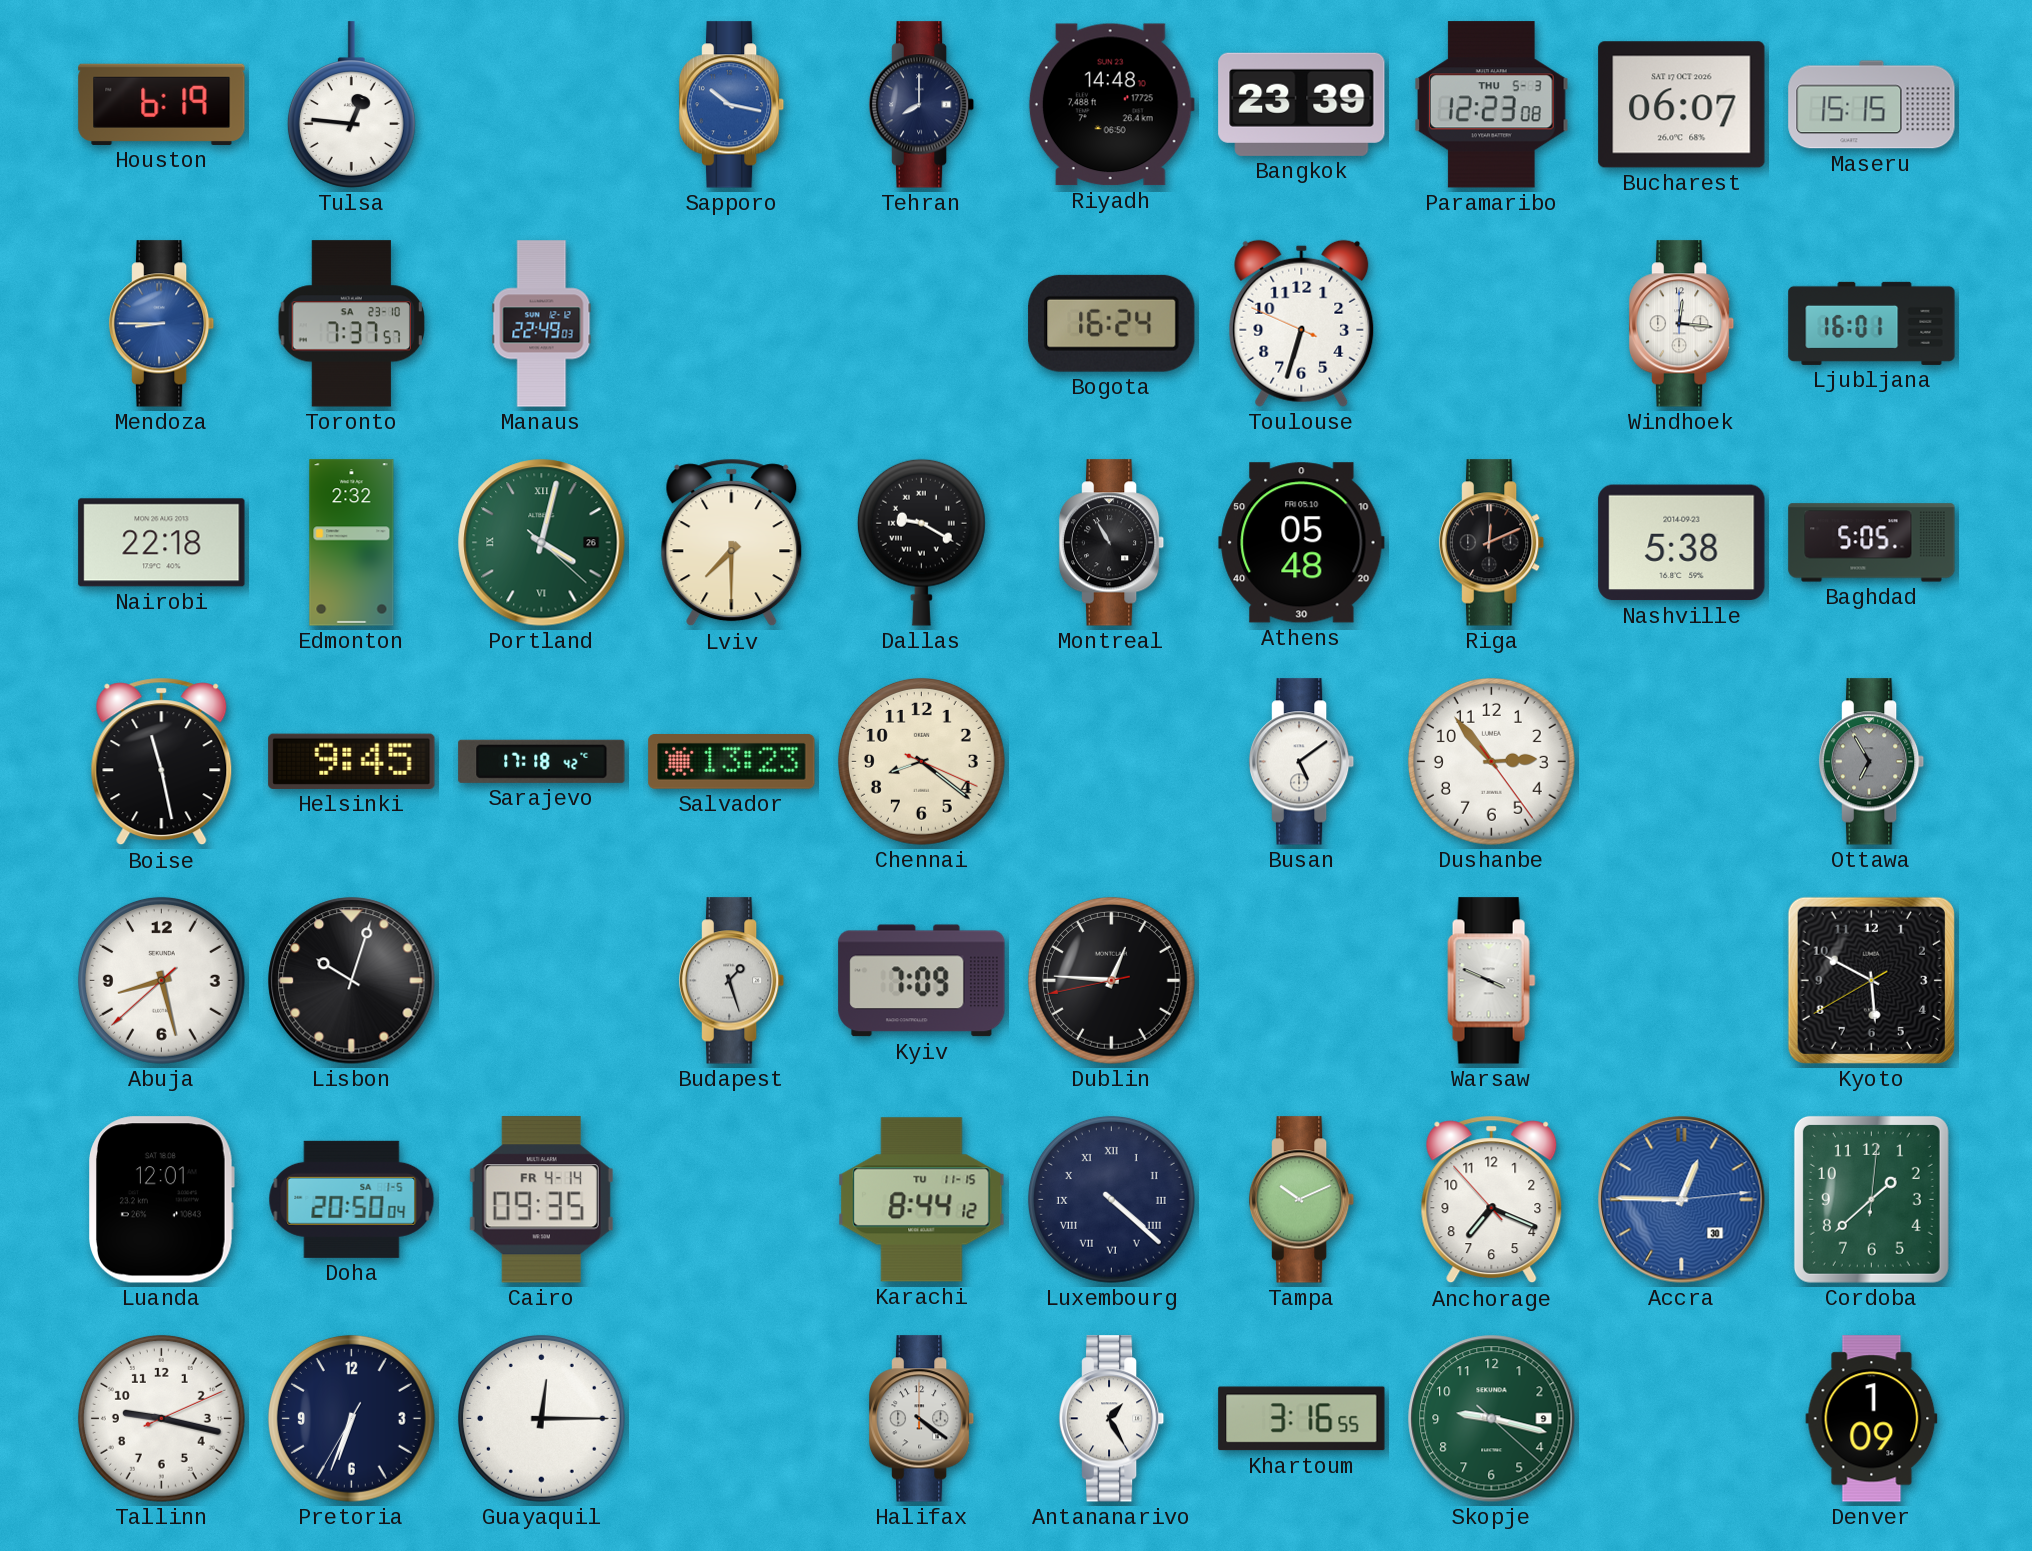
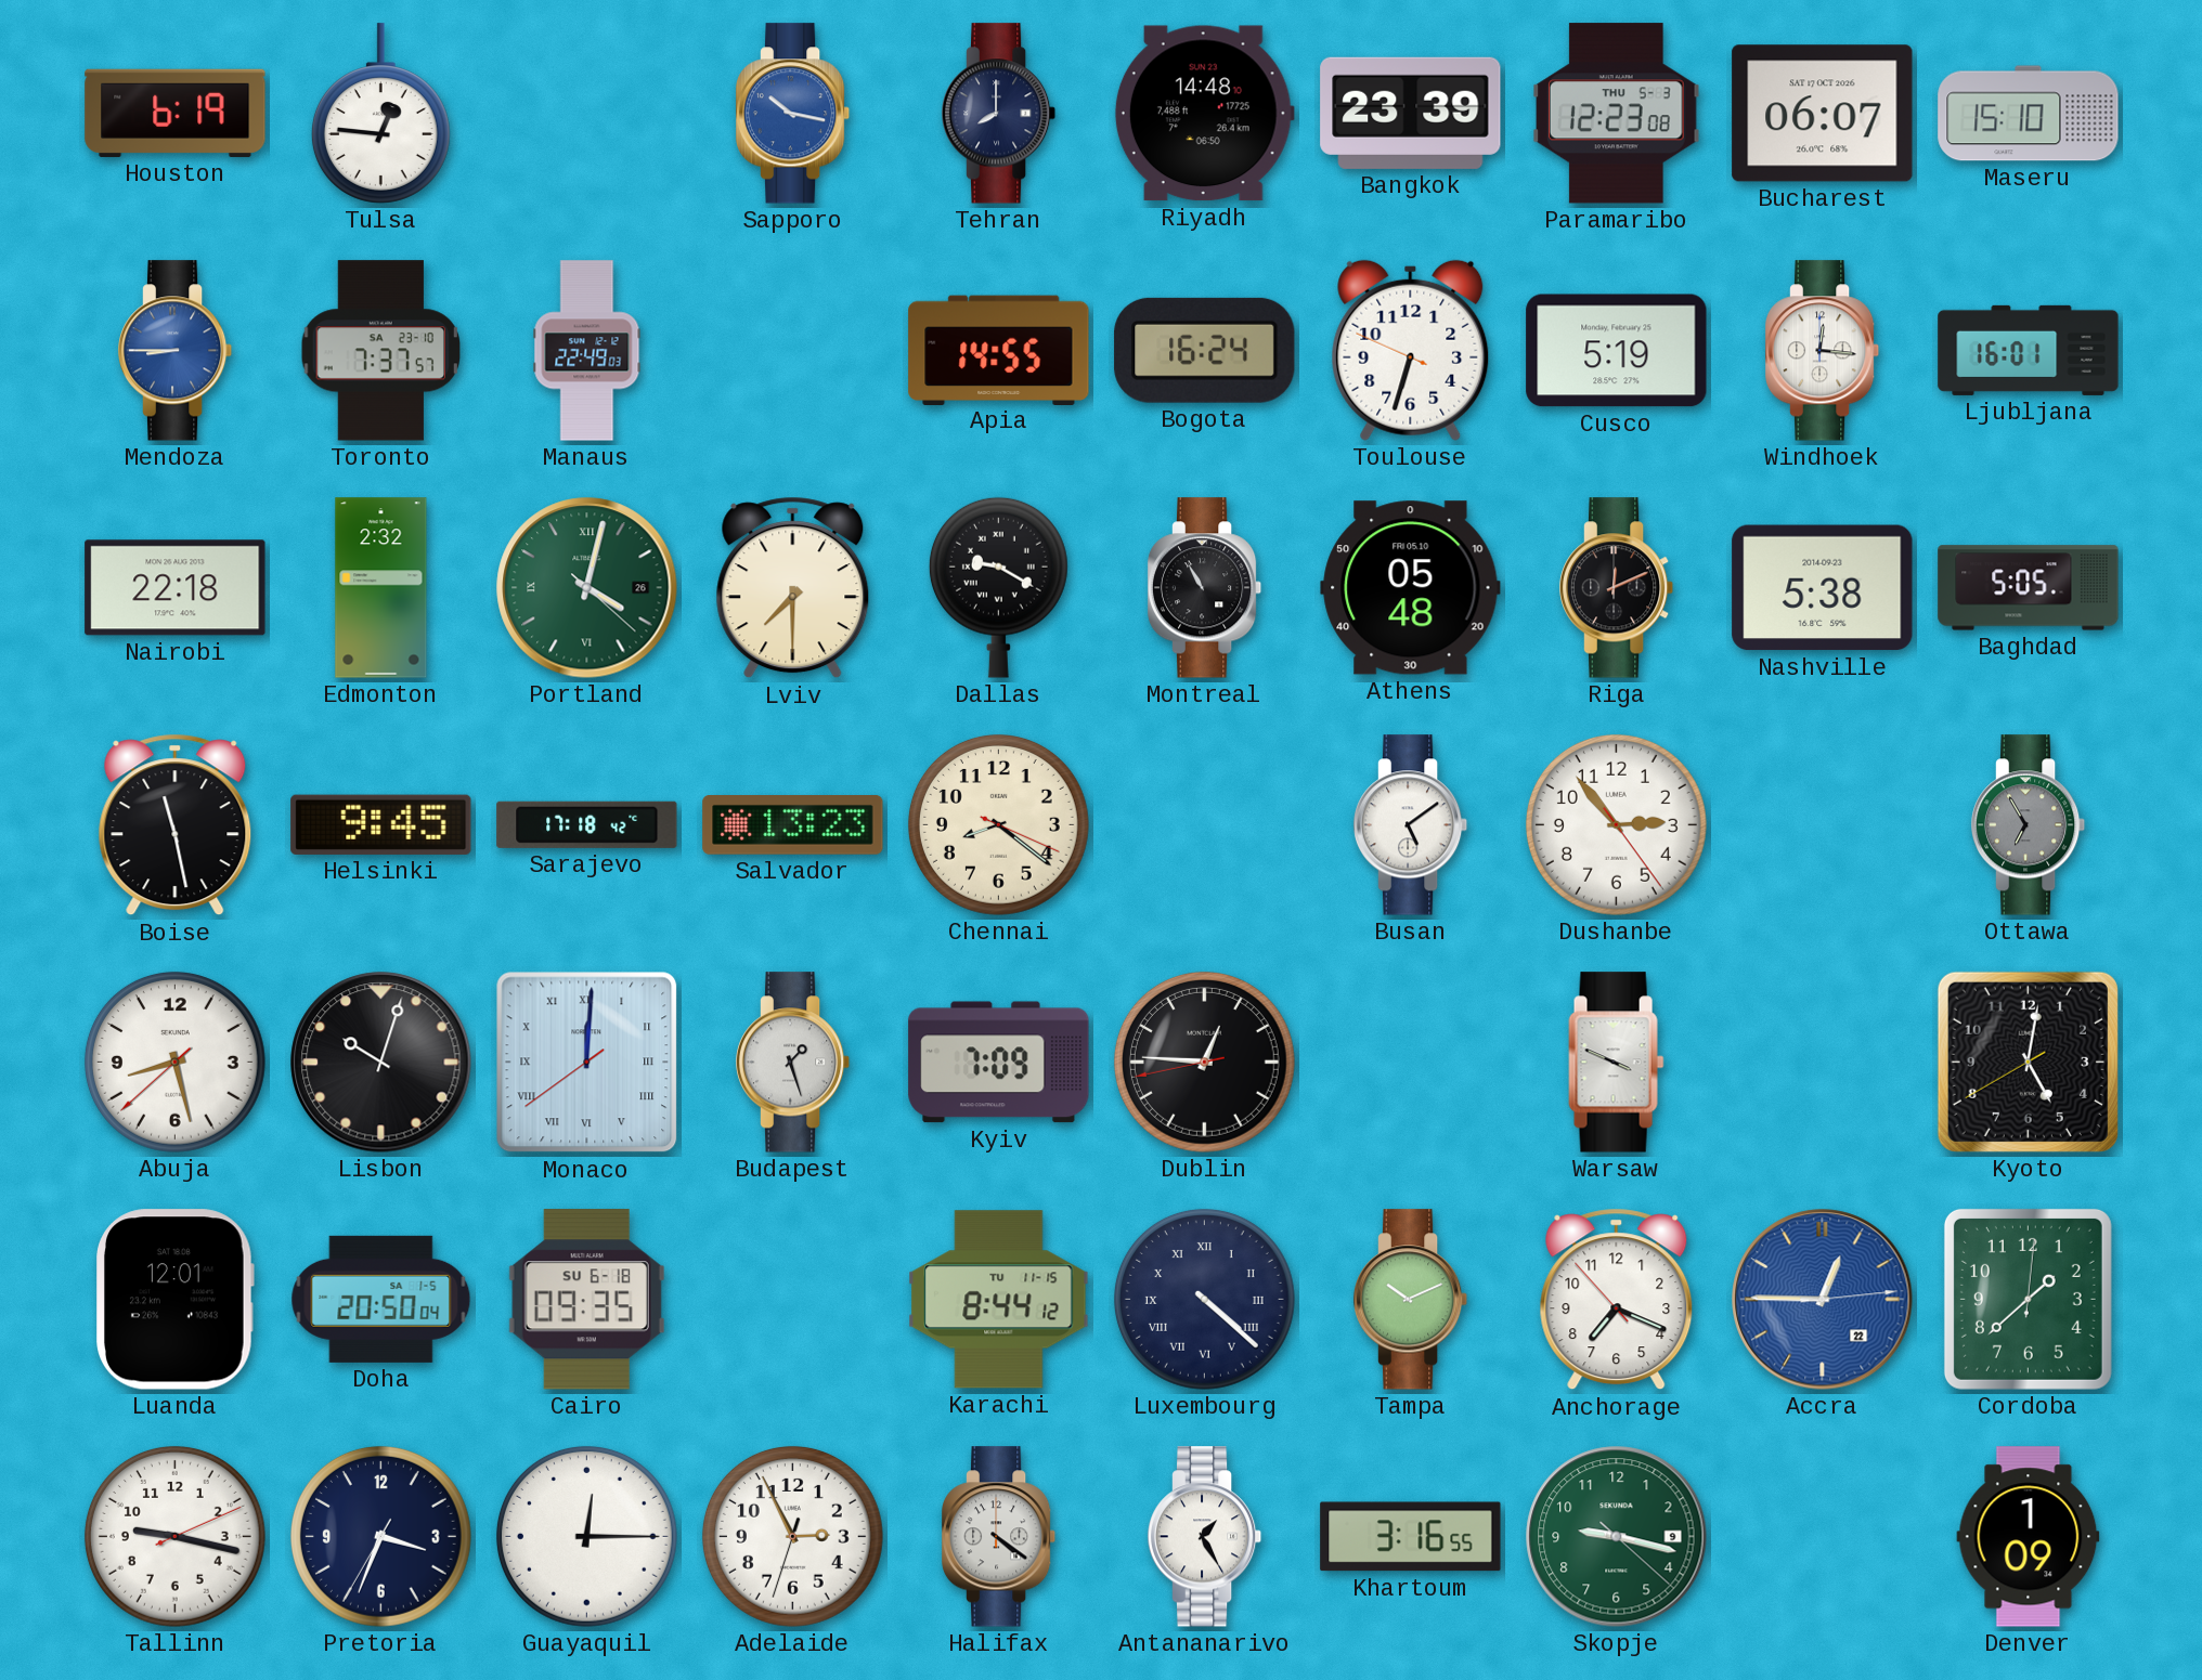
Maseru: 15:15 -> 15:10
Apia: none -> 14:55
Cusco: none -> 5:19
Monaco: none -> 12:00
Kyoto: 5:49 -> 5:01
Cairo date: FR 4-14 -> SU 6-18
Accra date: 30 -> 22
Pretoria: 6:33 -> 3:33
Adelaide: none -> 2:55
